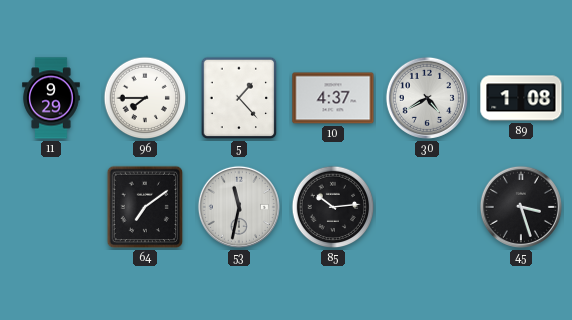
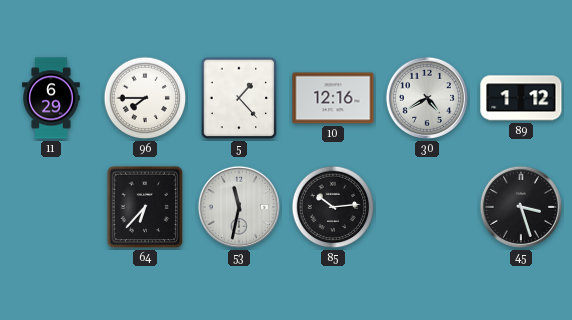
11: 9:29 -> 6:29
10: 4:37 -> 12:16
89: 1:08 -> 1:12
64: 7:09 -> 6:37
